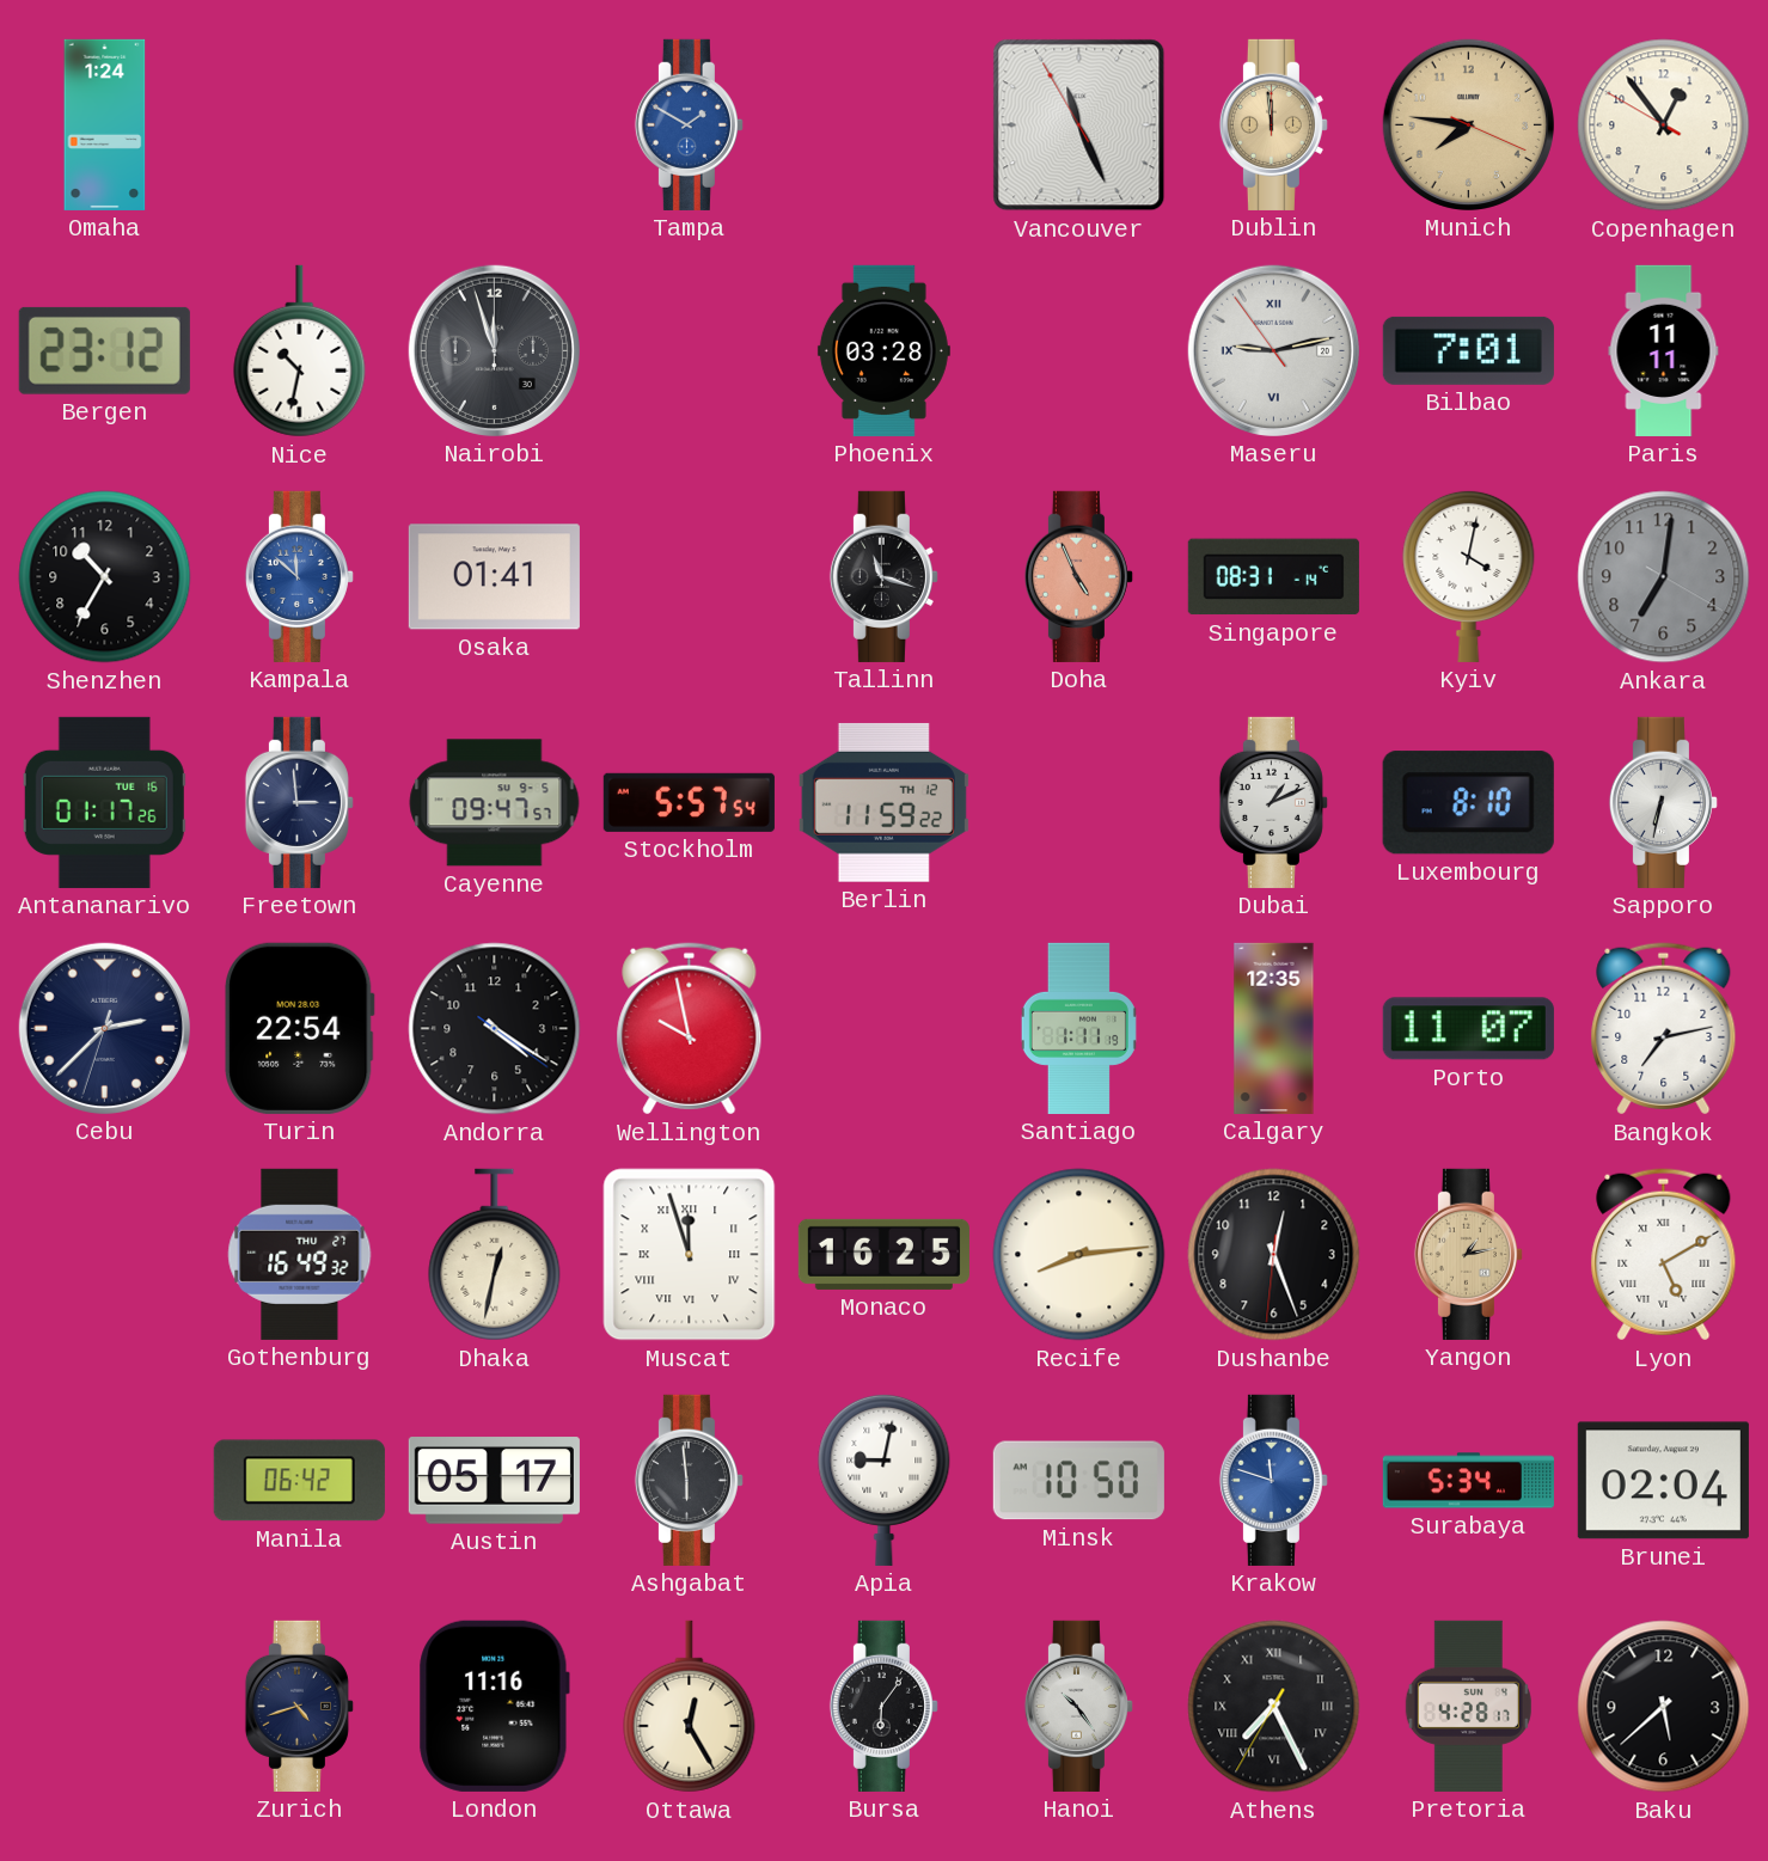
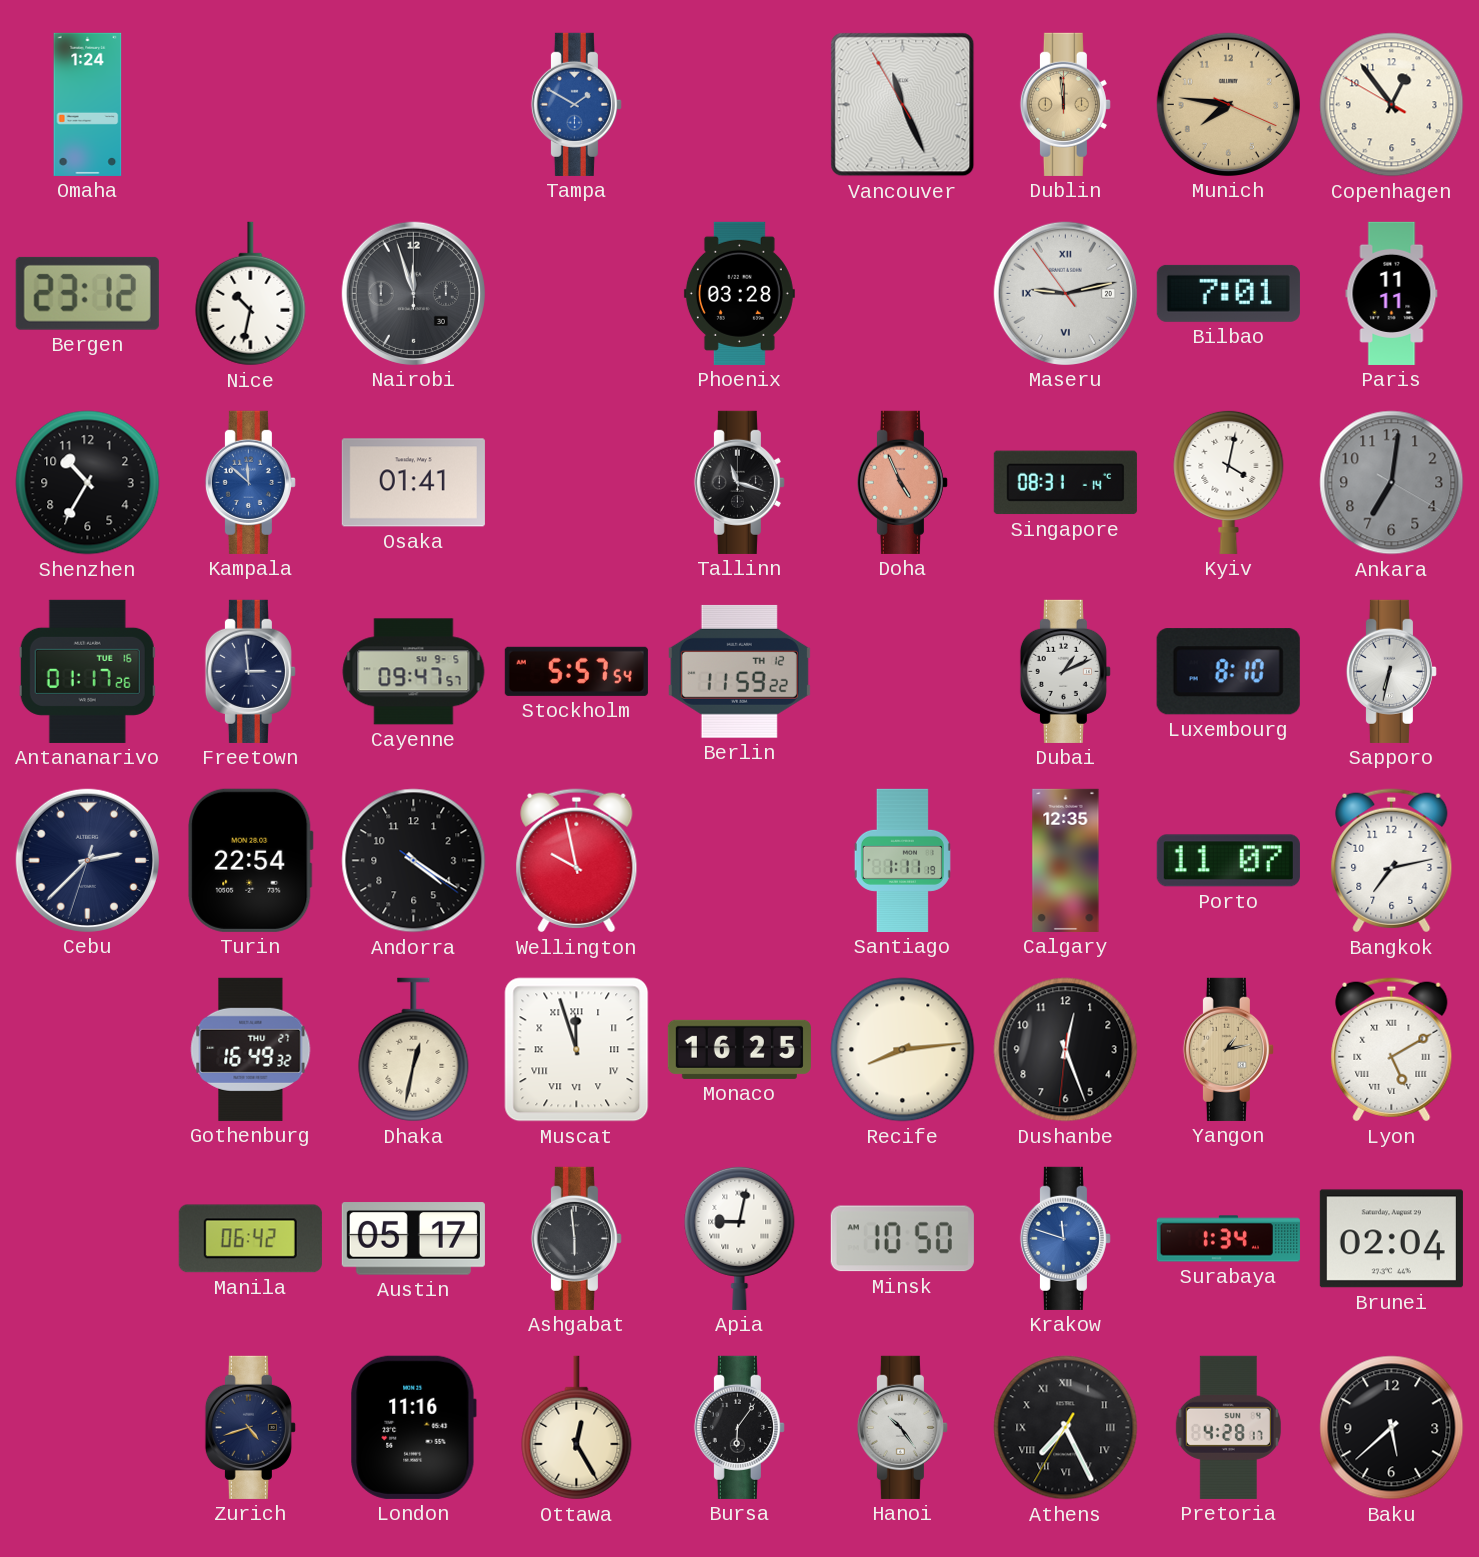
Surabaya: 5:34 -> 1:34
